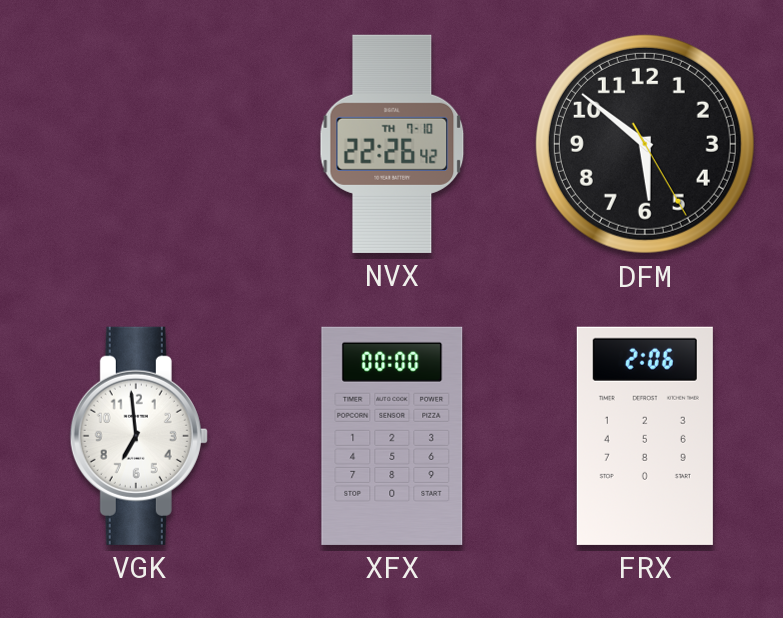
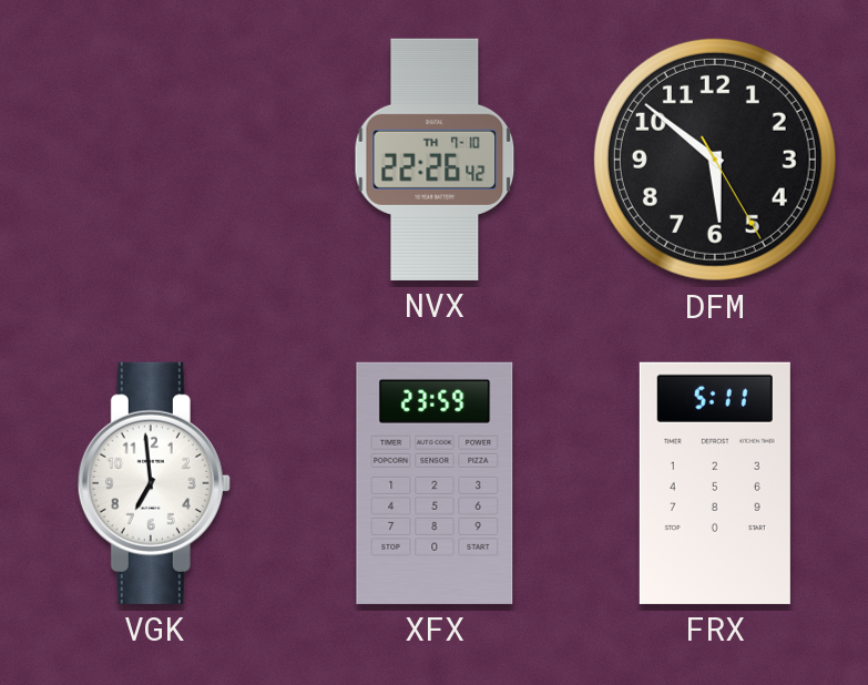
XFX: 00:00 -> 23:59
FRX: 2:06 -> 5:11
